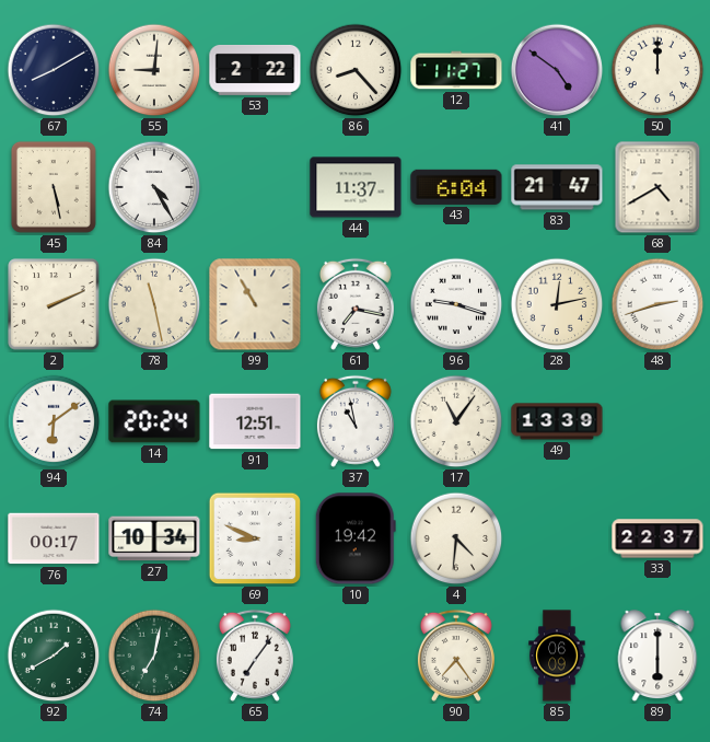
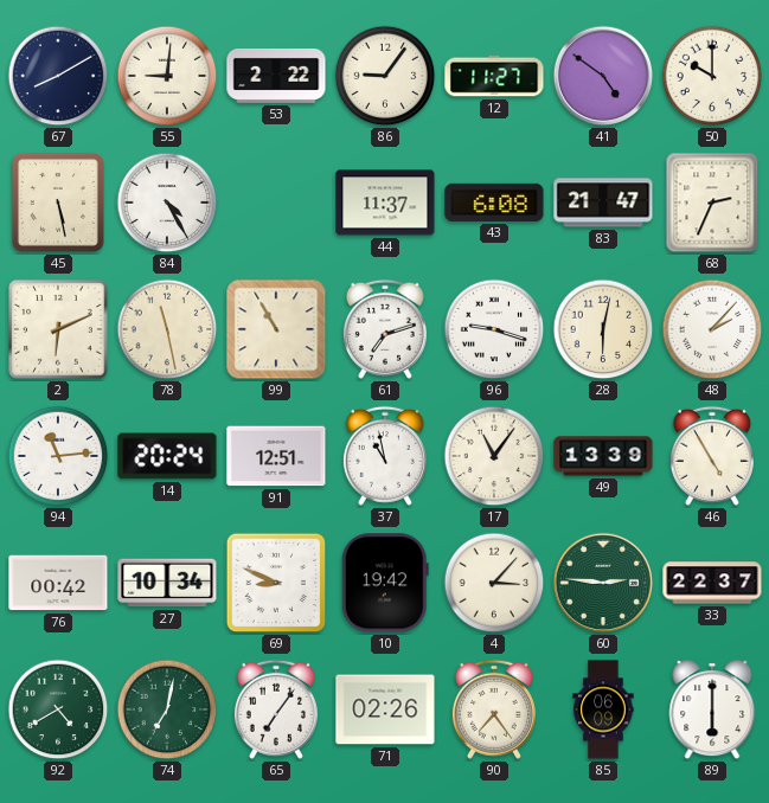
86: 8:23 -> 9:06
50: 12:00 -> 10:00
43: 6:04 -> 6:08
68: 4:40 -> 2:34
2: 2:11 -> 6:11
61: 7:17 -> 7:12
28: 12:13 -> 6:02
48: 2:42 -> 2:07
94: 6:09 -> 11:14
46: none -> 4:55
76: 00:17 -> 00:42
4: 4:31 -> 3:07
60: none -> 2:46
92: 1:40 -> 4:40
71: none -> 02:26
